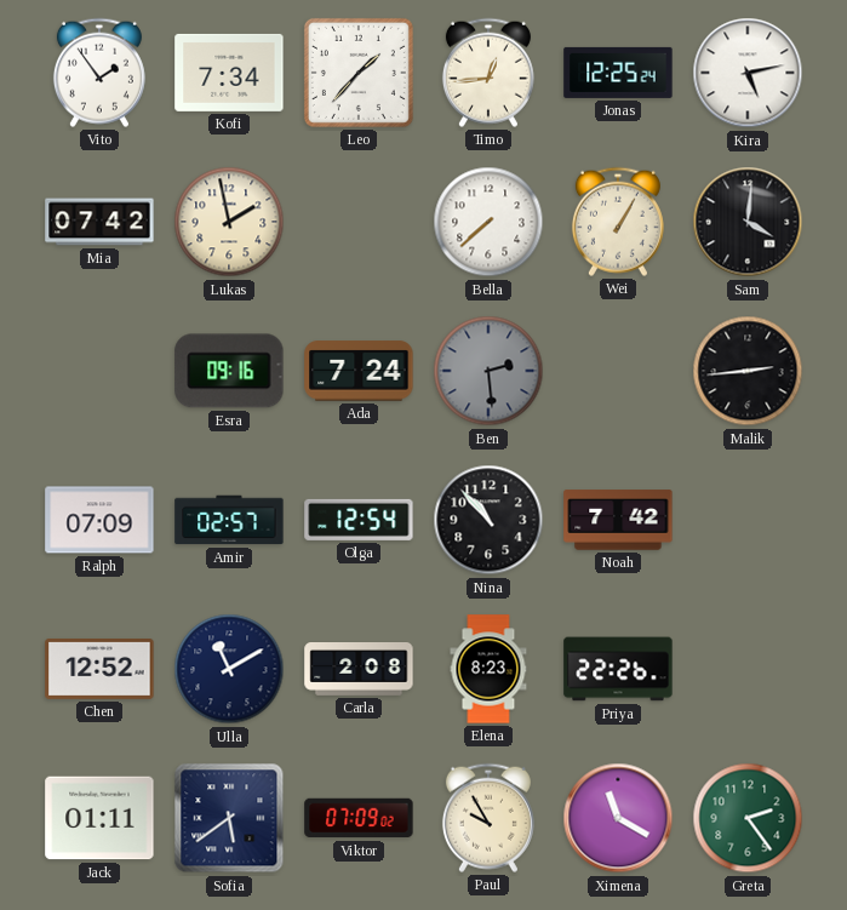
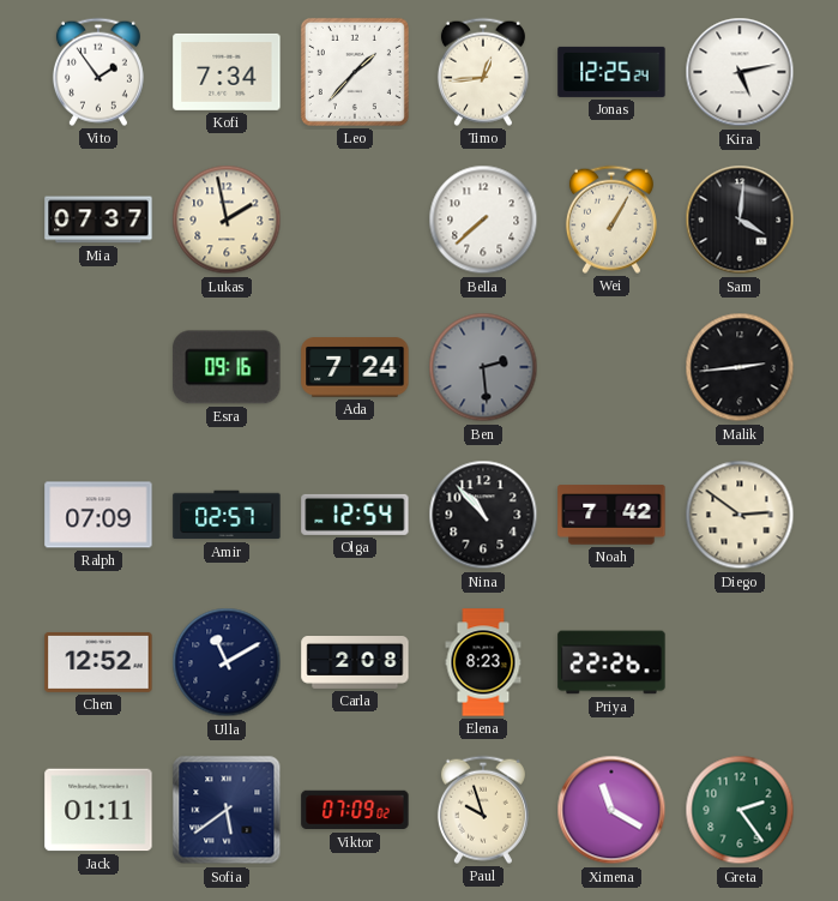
Mia: 07:42 -> 07:37
Diego: none -> 2:51
Paul: 9:55 -> 9:57
